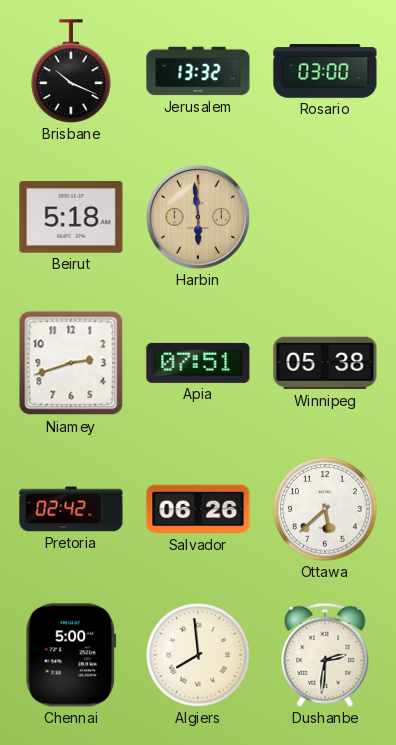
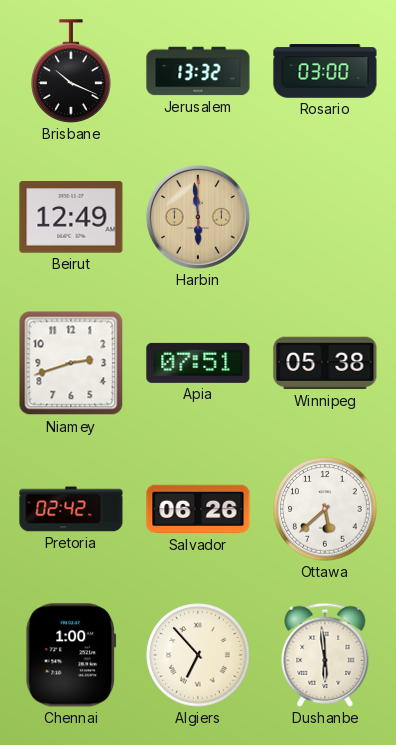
Beirut: 5:18 -> 12:49
Chennai: 5:00 -> 1:00
Algiers: 7:59 -> 6:53
Dushanbe: 2:31 -> 5:59
